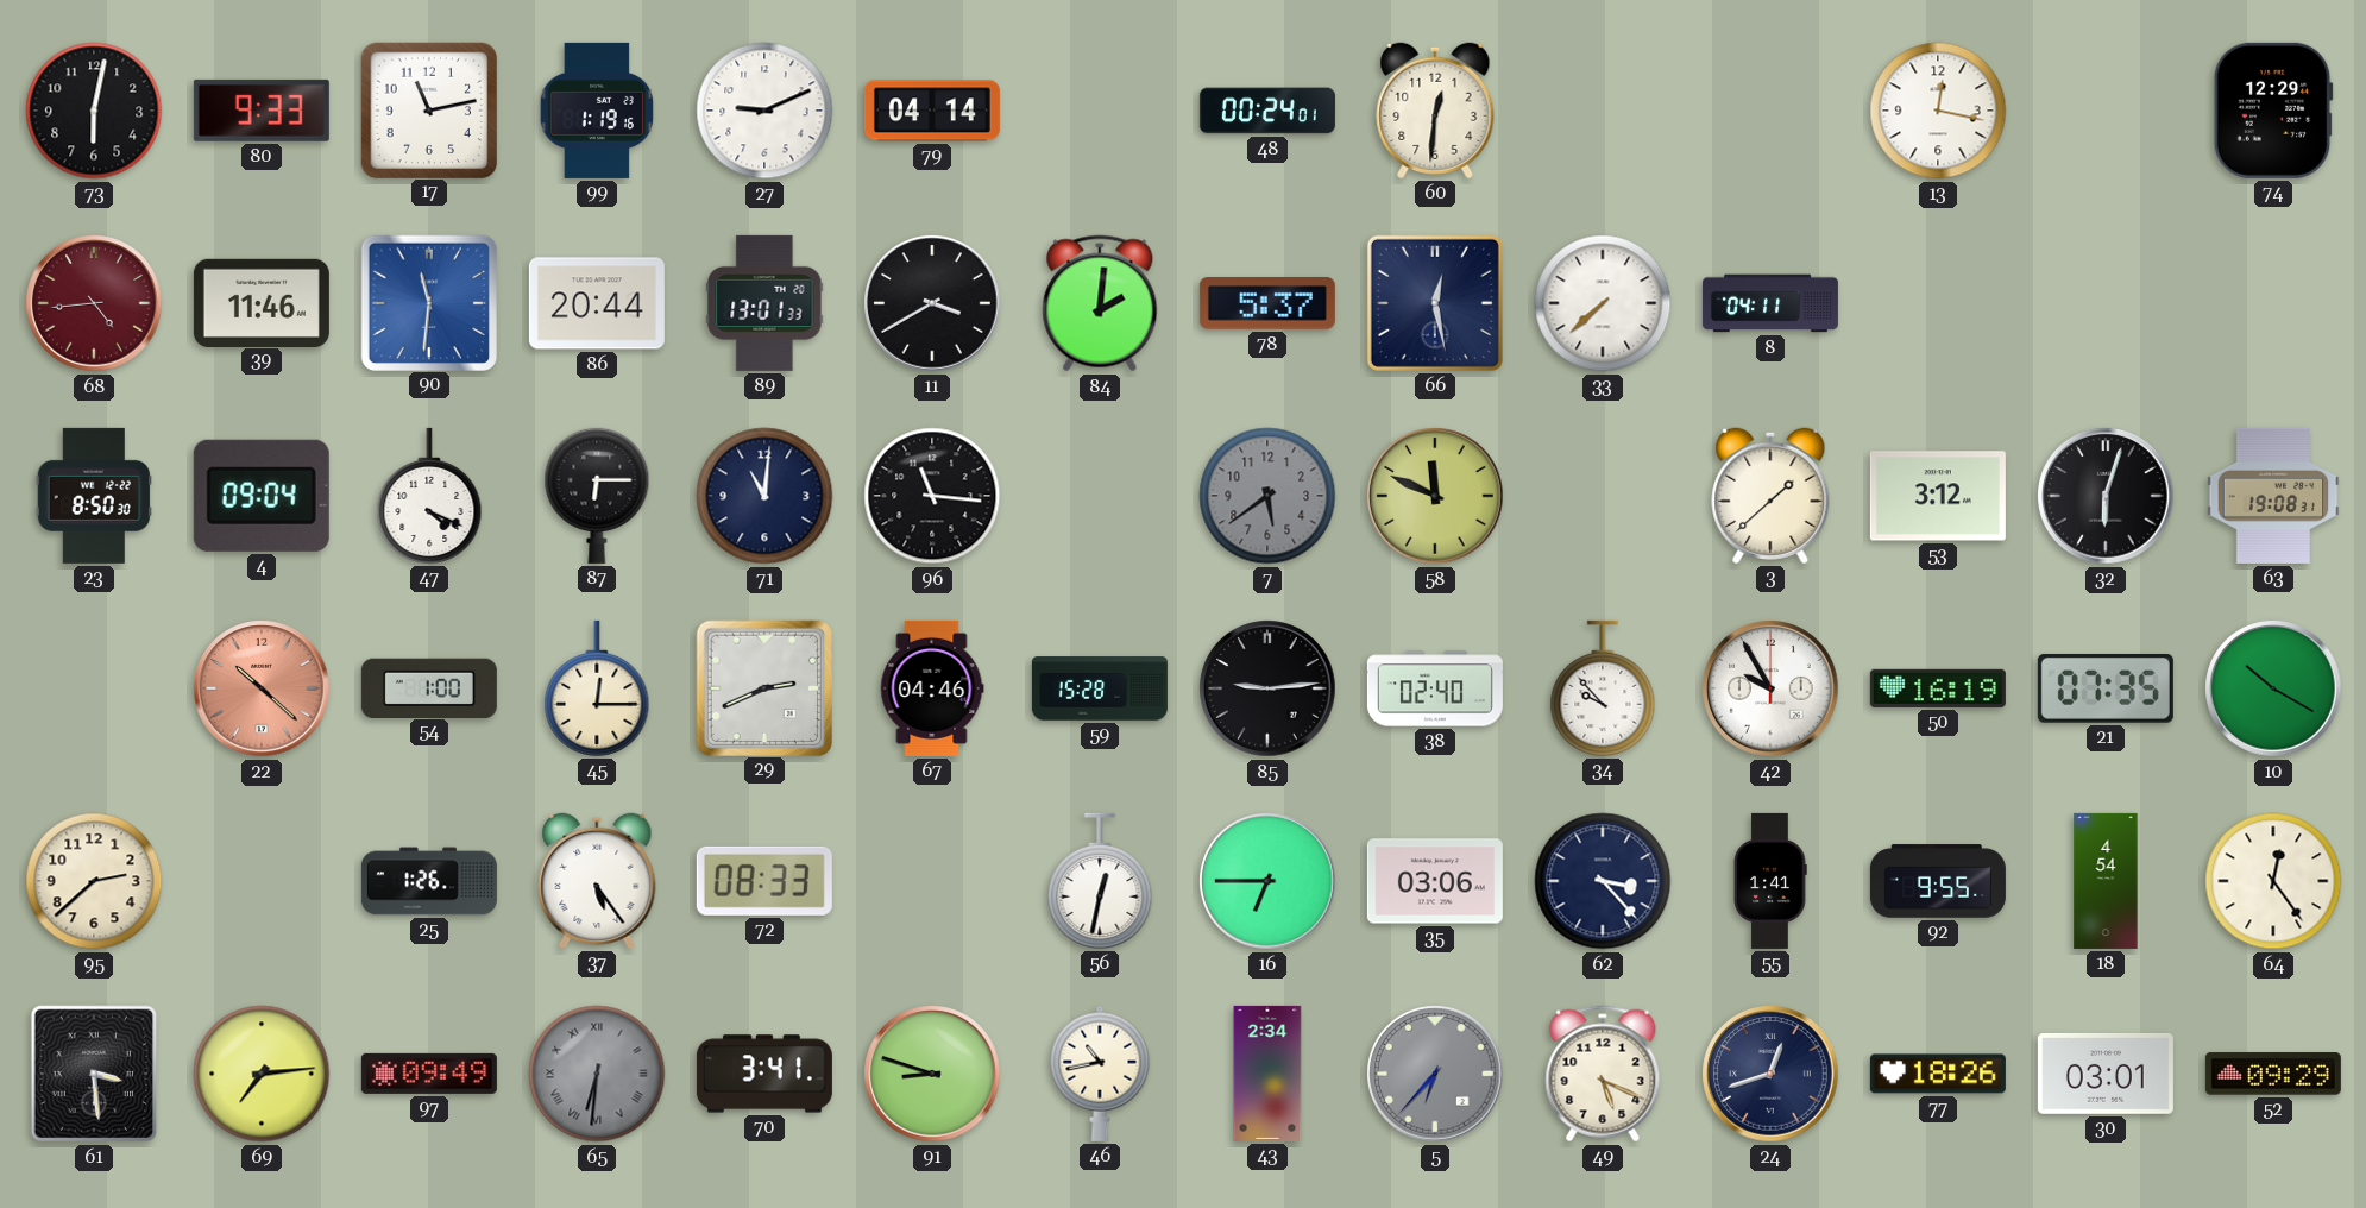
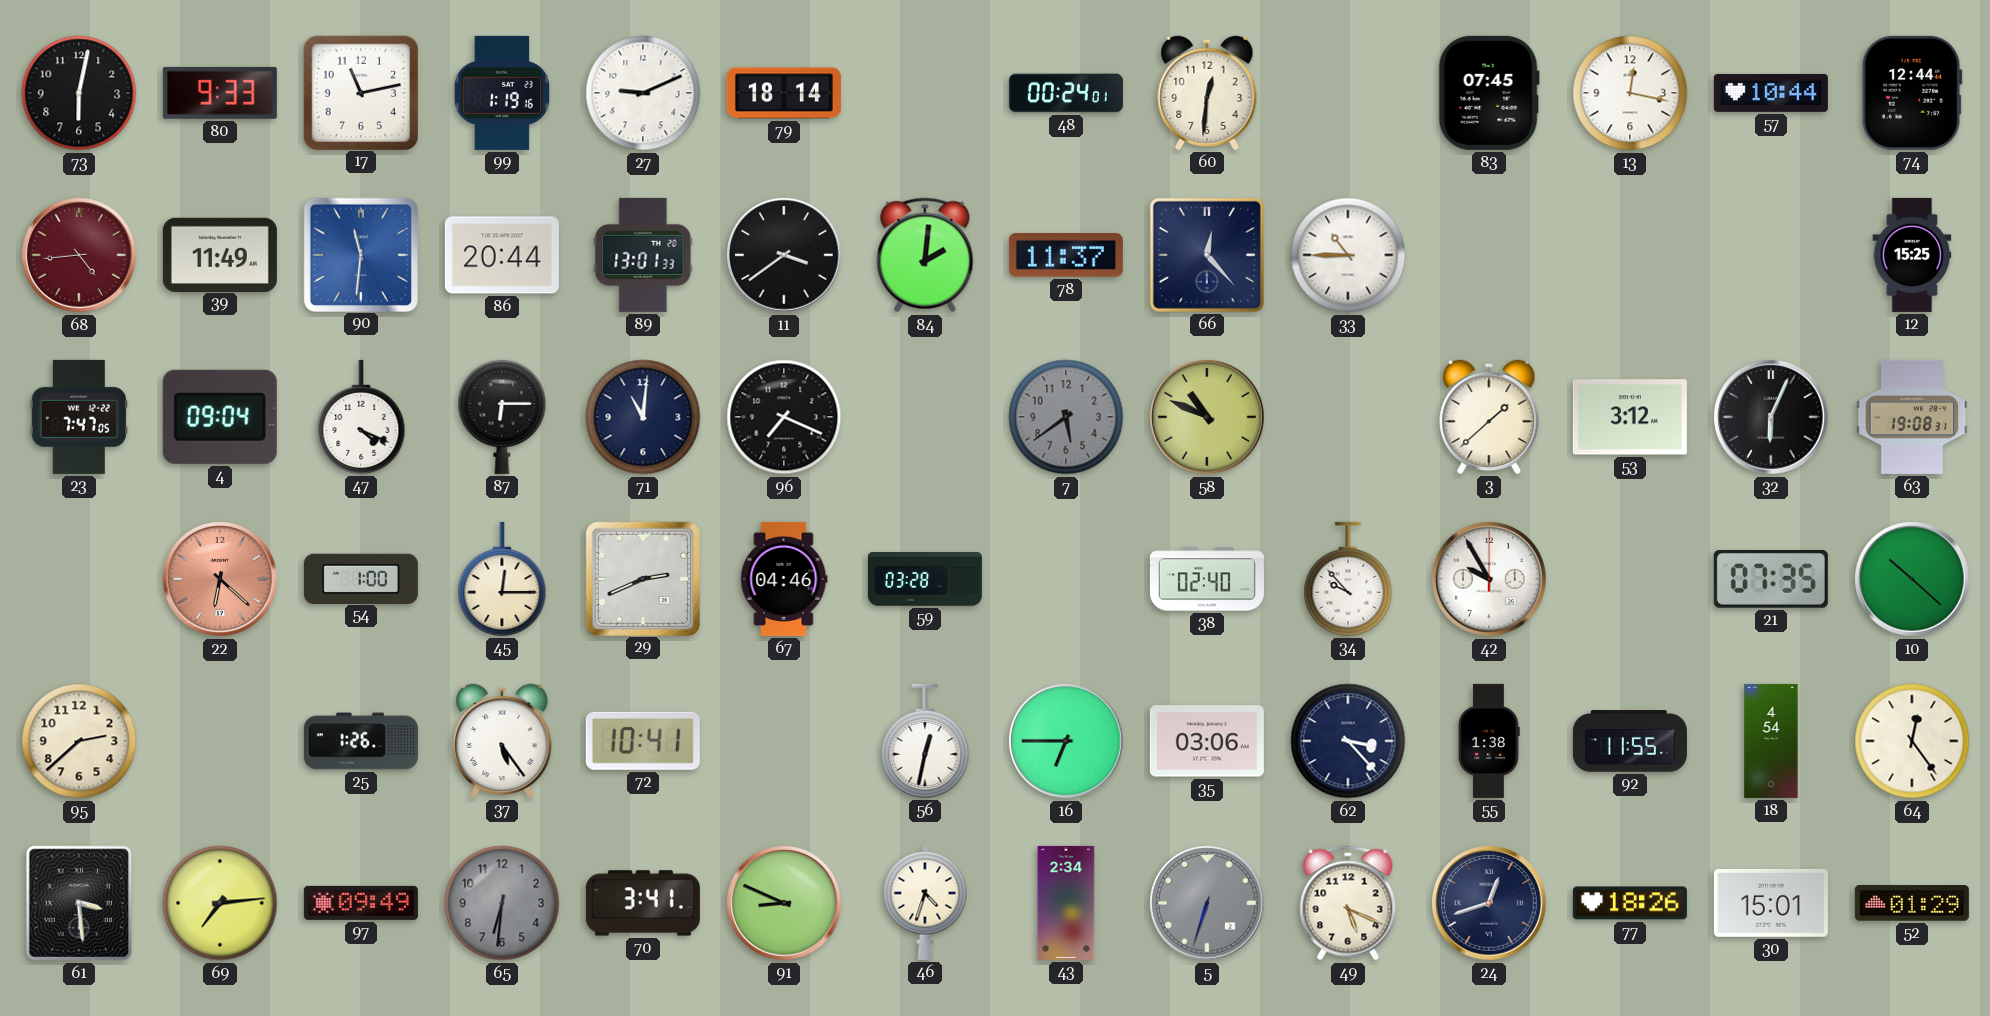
79: 04:14 -> 18:14
83: none -> 07:45
57: none -> 10:44
74: 12:29 -> 12:44
39: 11:46 -> 11:49
11: 3:40 -> 3:39
78: 5:37 -> 11:37
66: 12:28 -> 12:23
33: 7:38 -> 10:45
8: 04:11 -> none
12: none -> 15:25
23: 8:50 -> 7:47
96: 11:16 -> 7:19
58: 11:49 -> 10:49
32: 6:03 -> 6:04
22: 10:22 -> 6:22
59: 15:28 -> 03:28
85: 9:14 -> none
50: 16:19 -> none
10: 10:20 -> 10:22
72: 08:33 -> 10:41
55: 1:41 -> 1:38
92: 9:55 -> 11:55
65 numerals: Roman -> Arabic
91: 8:48 -> 8:49
46: 10:43 -> 4:33
5: 6:37 -> 6:33
30: 03:01 -> 15:01
52: 09:29 -> 01:29
